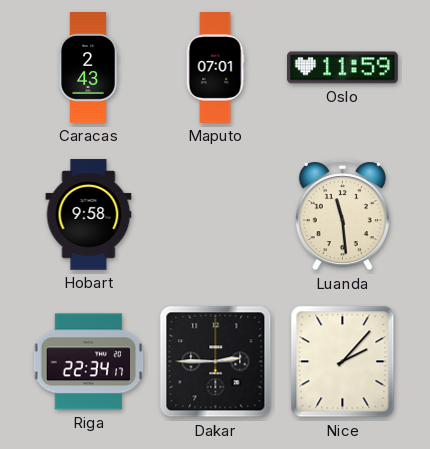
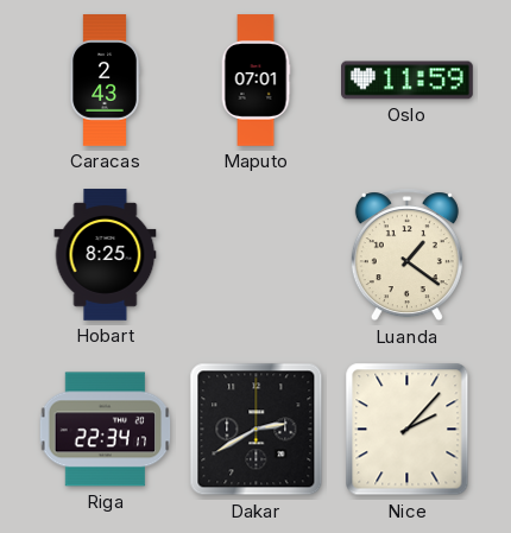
Hobart: 9:58 -> 8:25
Luanda: 11:29 -> 1:21
Dakar: 2:45 -> 2:40
